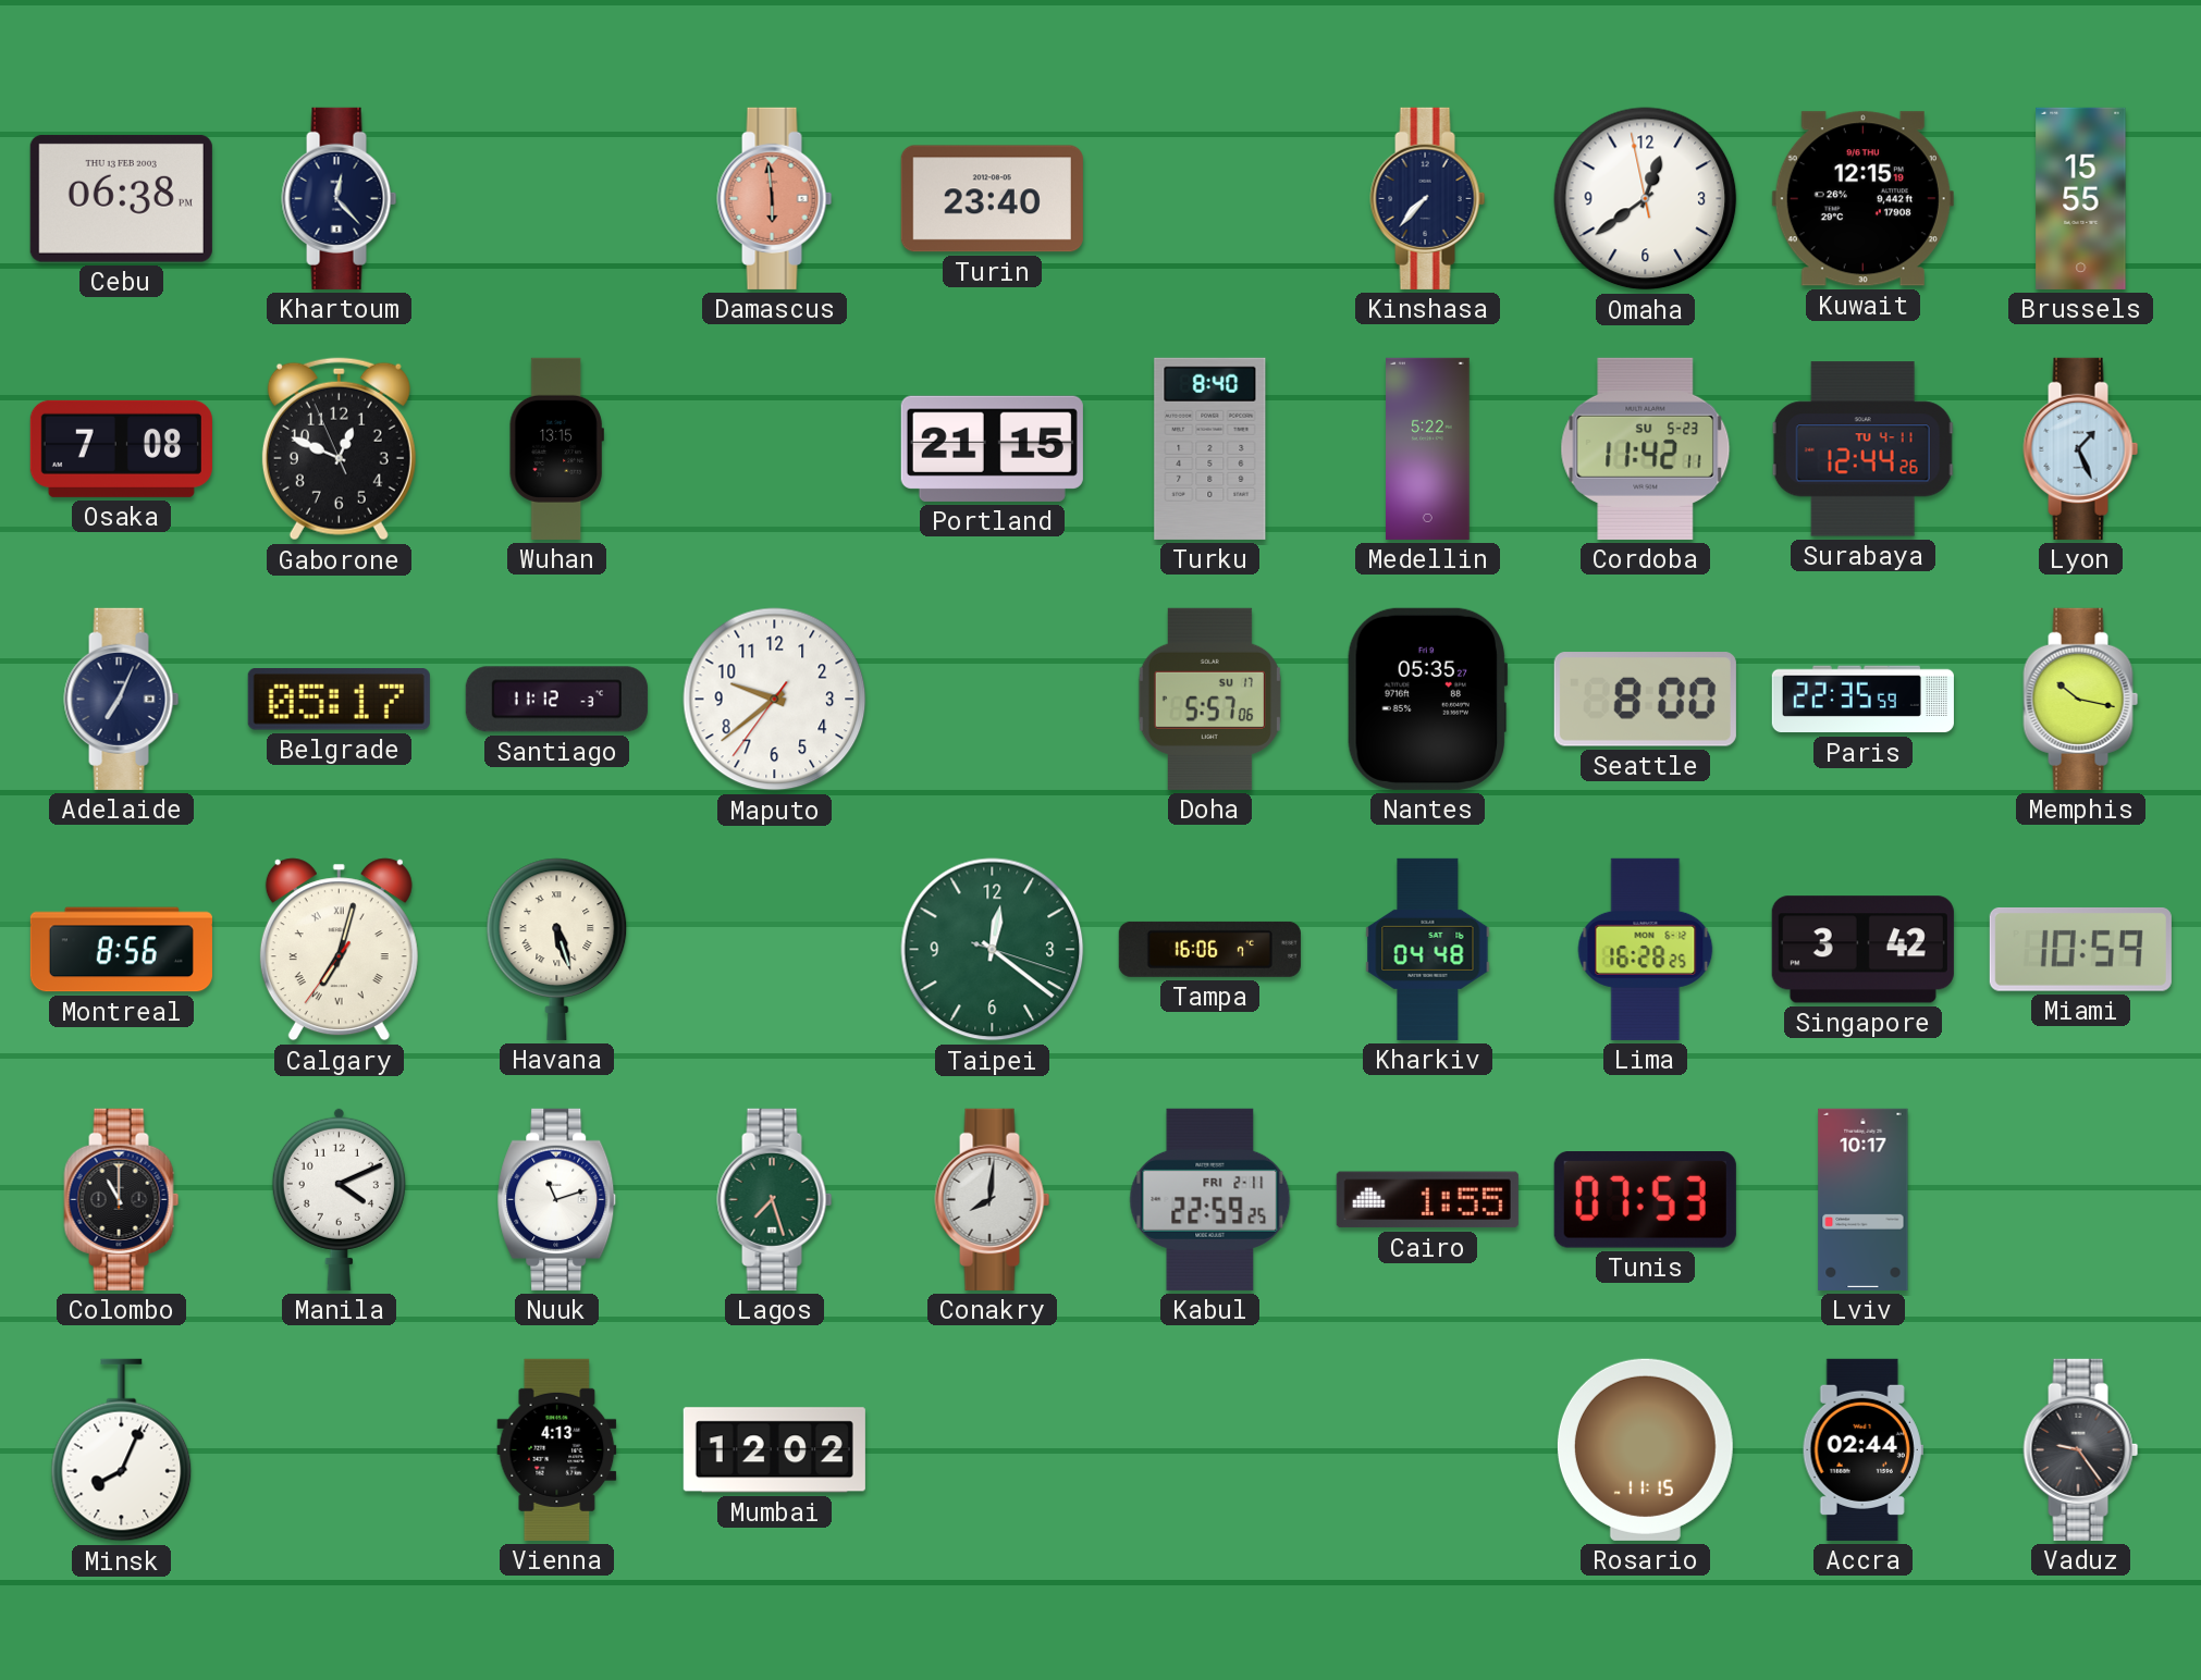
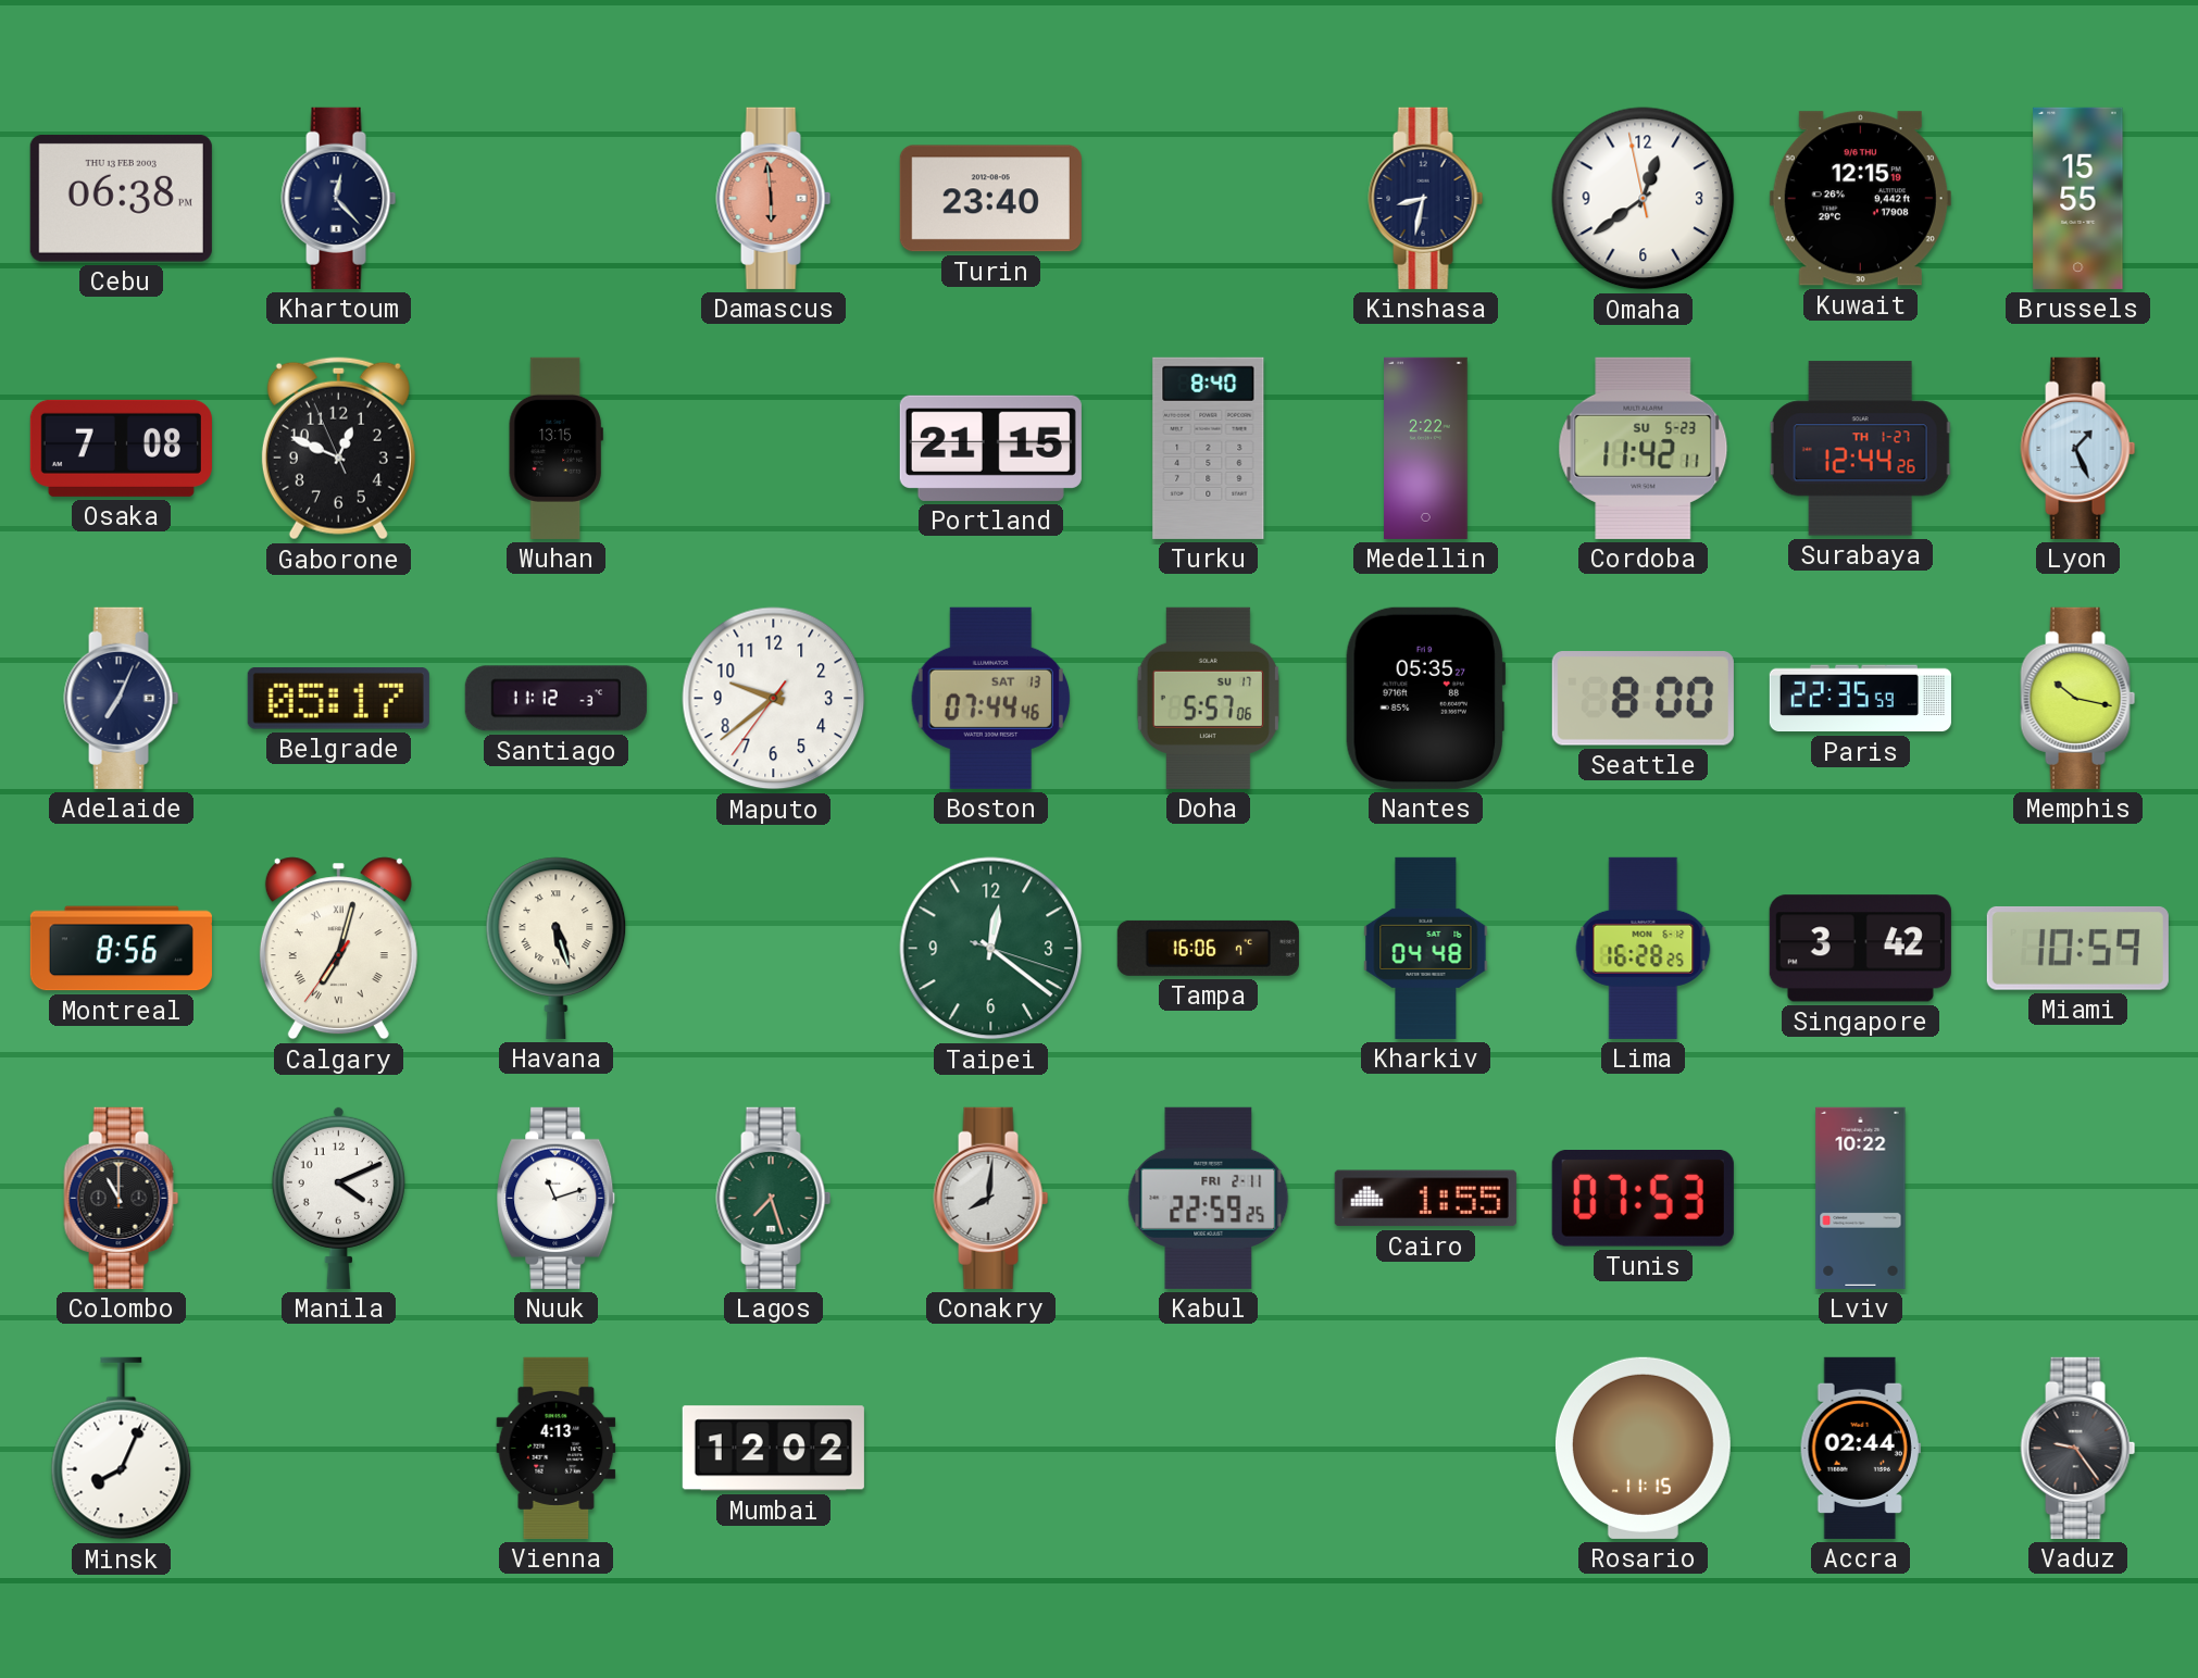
Kinshasa: 7:37 -> 8:32
Medellin: 5:22 -> 2:22
Surabaya date: TU 4-11 -> TH 1-27
Boston: none -> 07:44
Lviv: 10:17 -> 10:22
